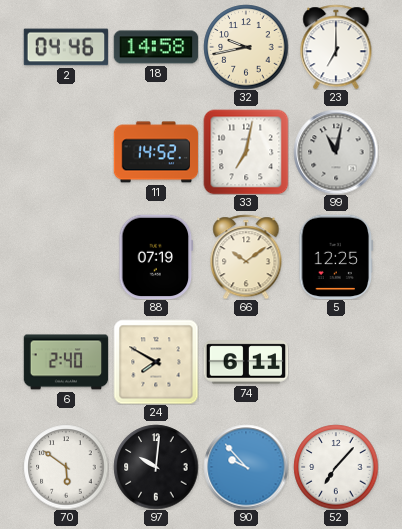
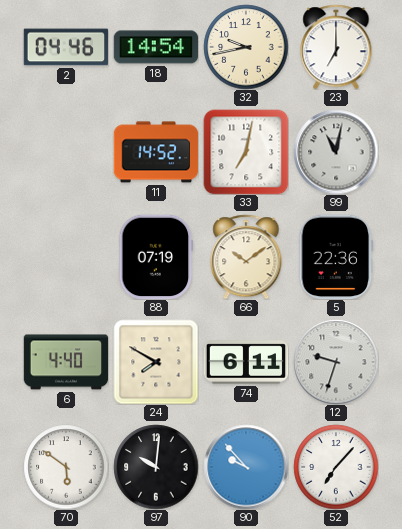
18: 14:58 -> 14:54
5: 12:25 -> 22:36
6: 2:40 -> 4:40
12: none -> 9:33
